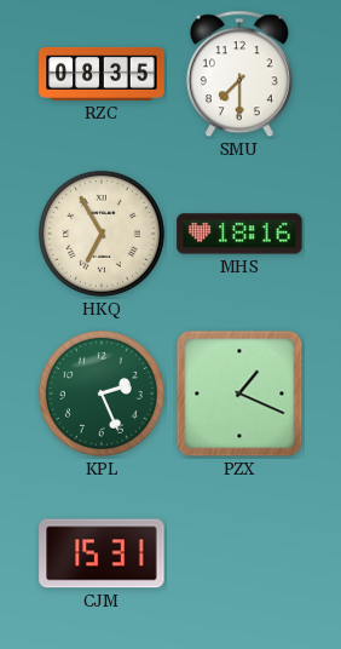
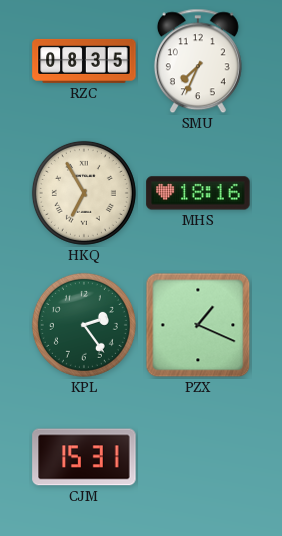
SMU: 7:30 -> 7:34
KPL: 2:26 -> 2:24
